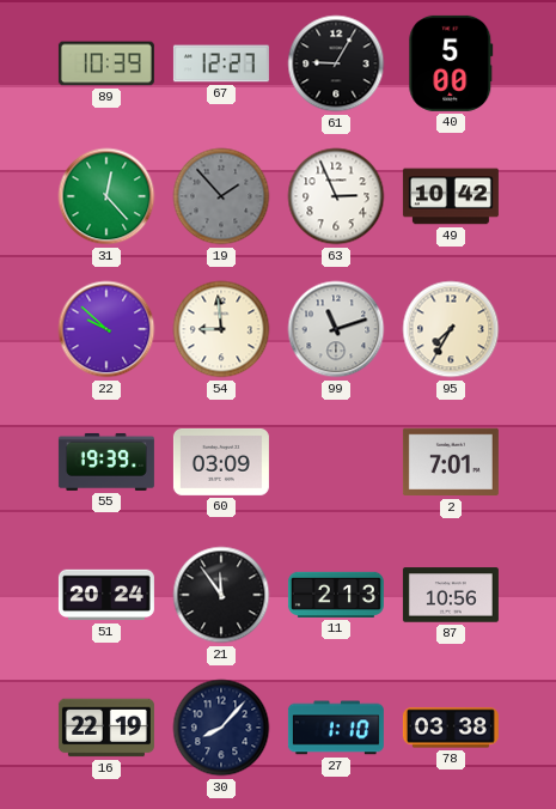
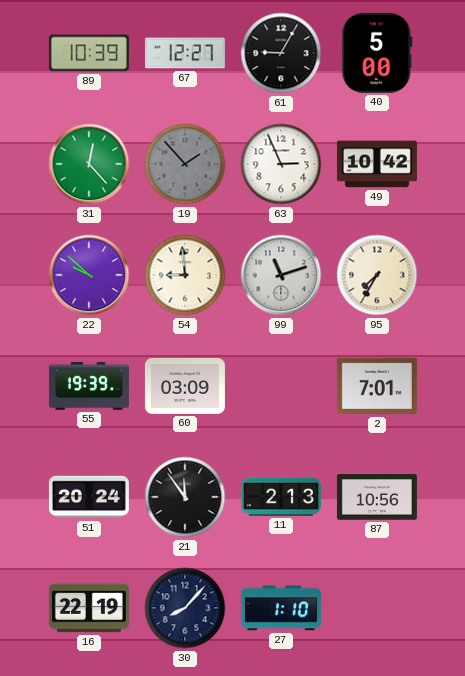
78: 03:38 -> none
